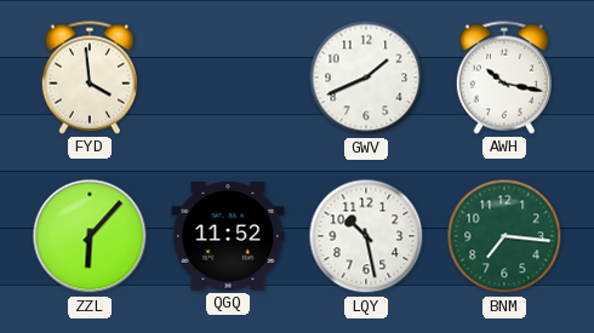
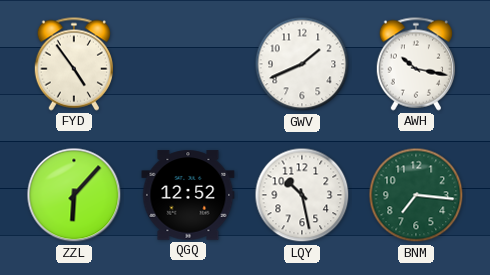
FYD: 3:59 -> 4:54
QGQ: 11:52 -> 12:52
